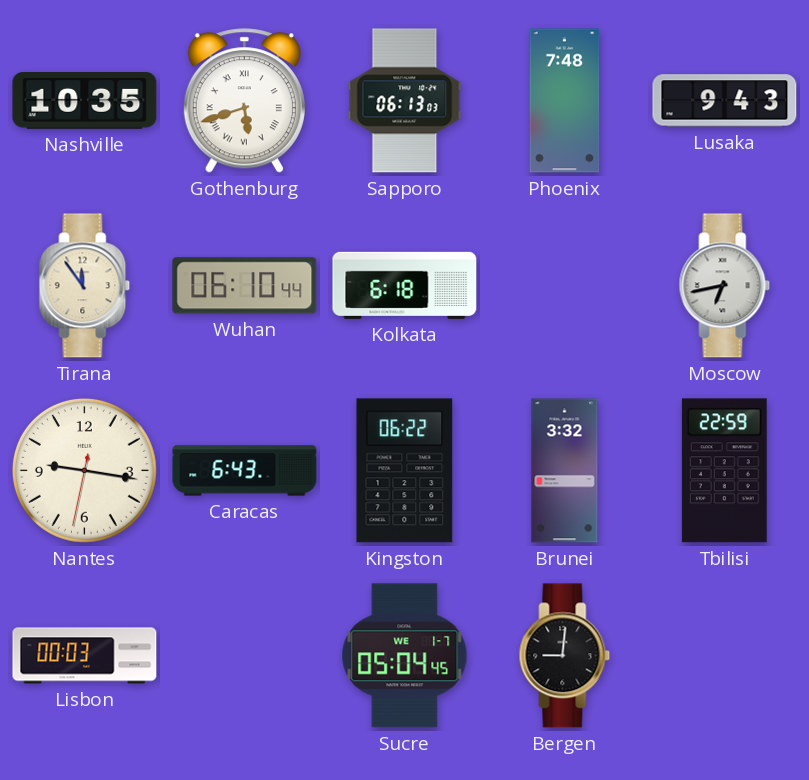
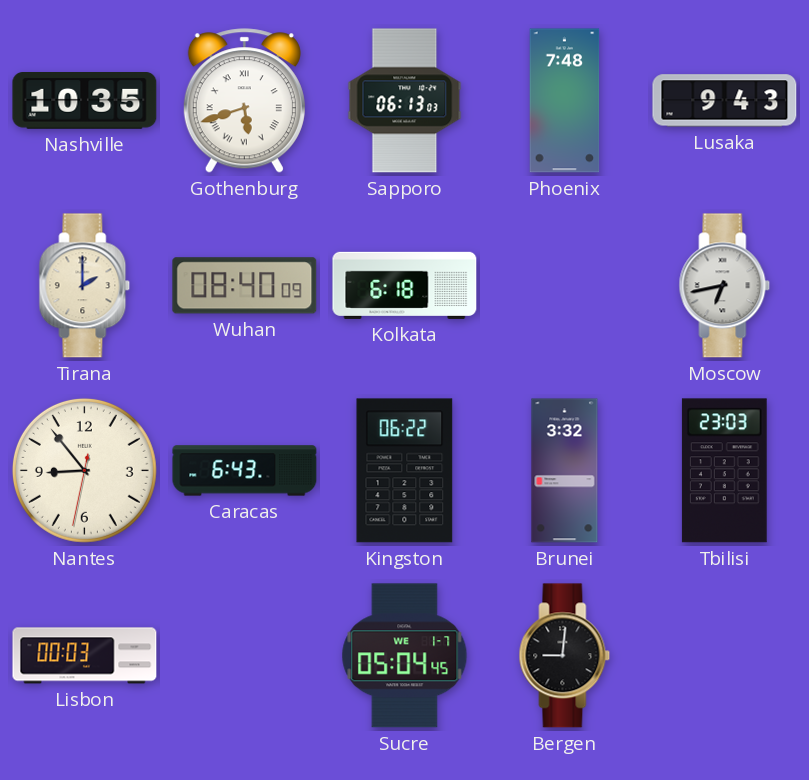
Tirana: 11:54 -> 2:00
Wuhan: 06:10 -> 08:40
Nantes: 9:16 -> 8:53
Tbilisi: 22:59 -> 23:03
